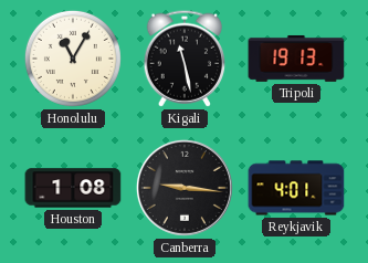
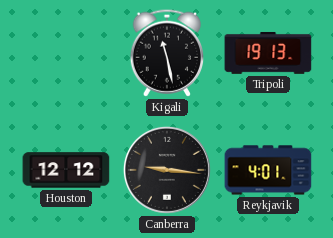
Honolulu: 11:05 -> none
Houston: 1:08 -> 12:12
